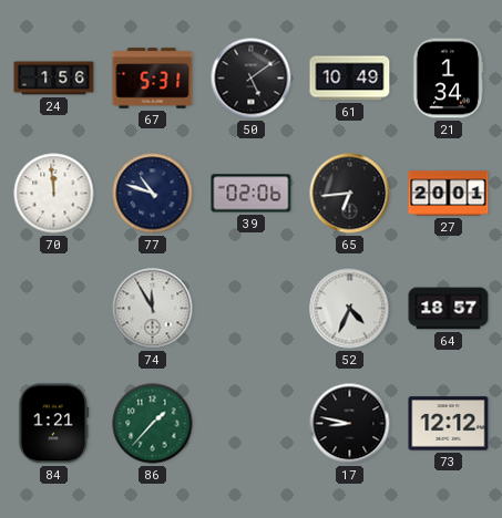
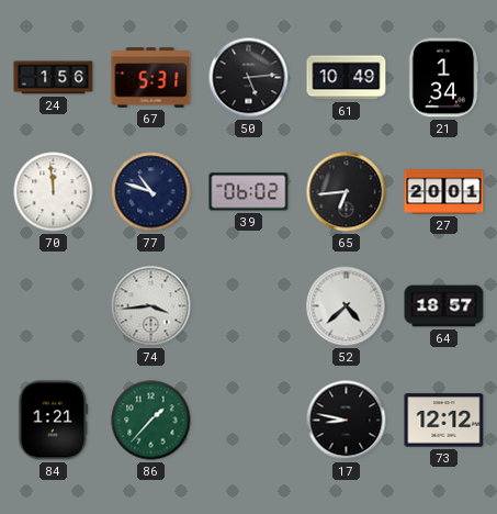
50: 5:09 -> 5:14
39: 02:06 -> 06:02
74: 11:55 -> 3:44
52: 4:34 -> 4:38
